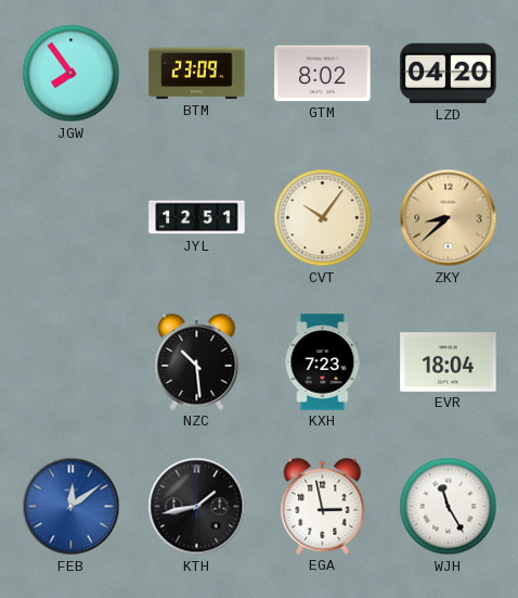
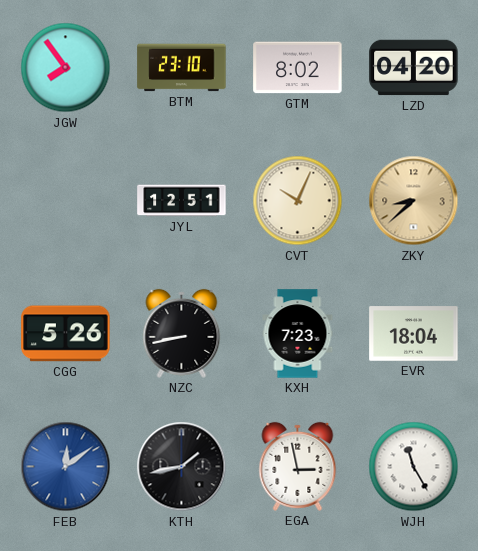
BTM: 23:09 -> 23:10
CVT: 10:06 -> 10:04
CGG: none -> 5:26
NZC: 10:29 -> 8:43
